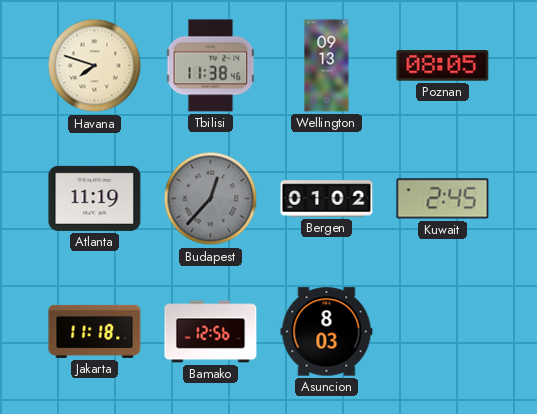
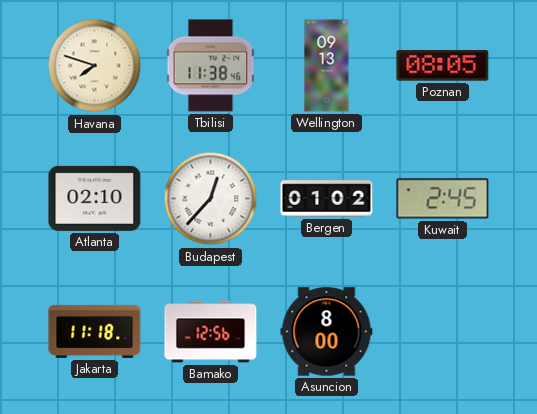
Atlanta: 11:19 -> 02:10
Budapest dial: grey -> white
Asuncion: 8:03 -> 8:00
